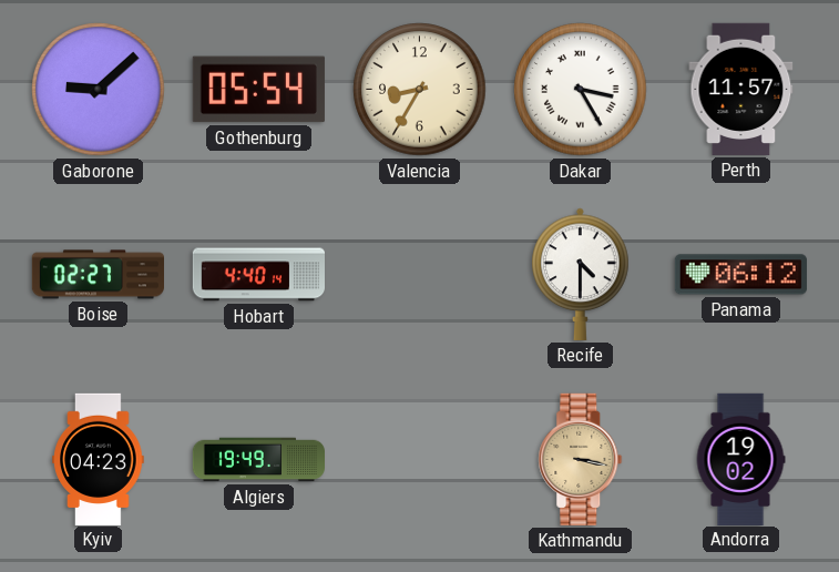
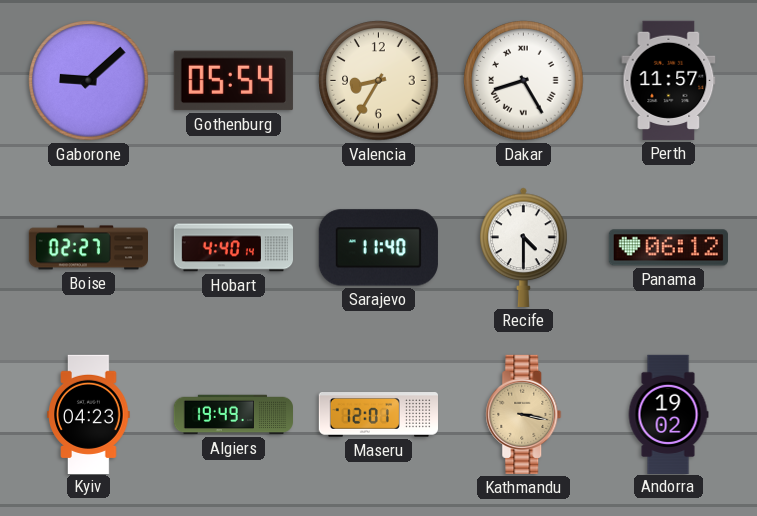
Dakar: 3:25 -> 8:25
Sarajevo: none -> 11:40
Maseru: none -> 12:01
